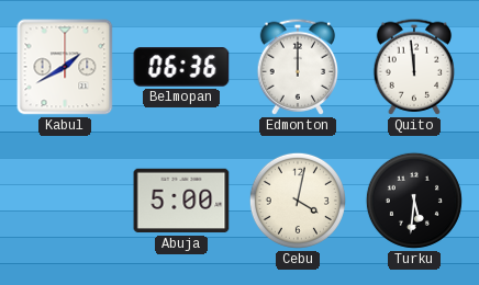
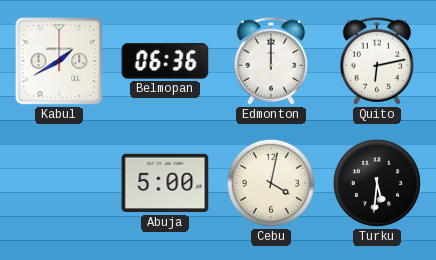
Quito: 11:59 -> 6:13
